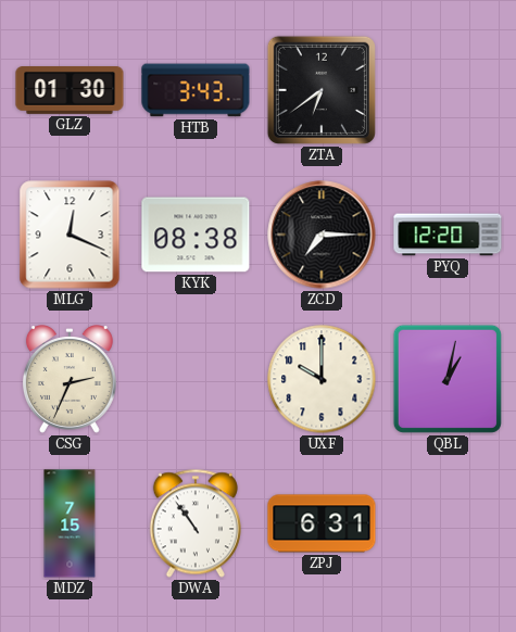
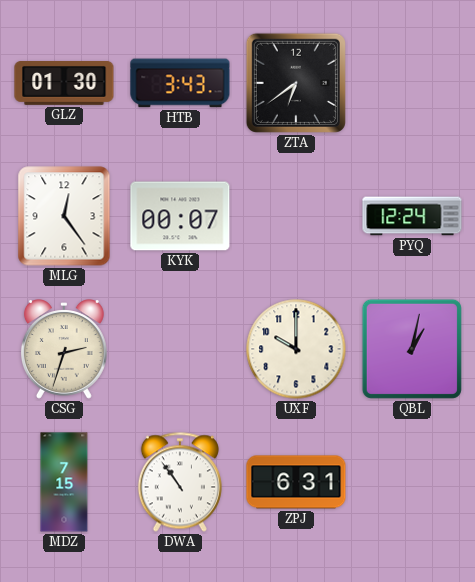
MLG: 12:19 -> 12:24
KYK: 08:38 -> 00:07
ZCD: 7:15 -> none
PYQ: 12:20 -> 12:24
CSG: 2:34 -> 2:33
